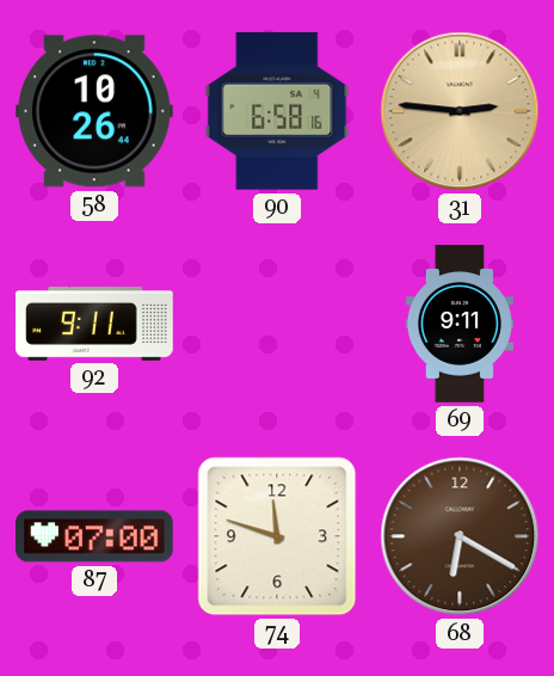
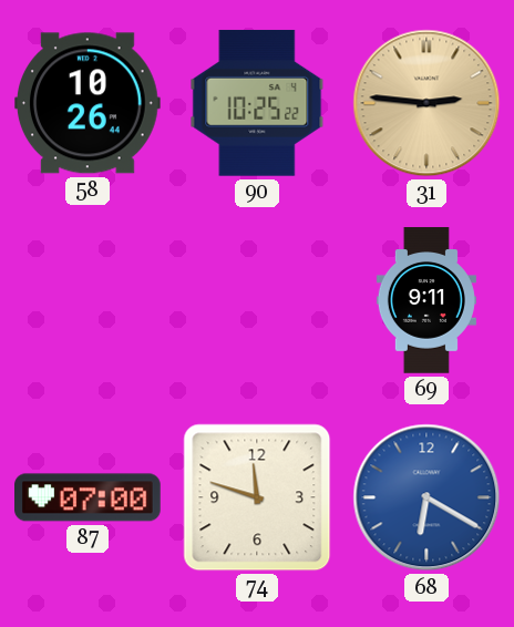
90: 6:58 -> 10:25
92: 9:11 -> none
68 dial: brown -> blue
